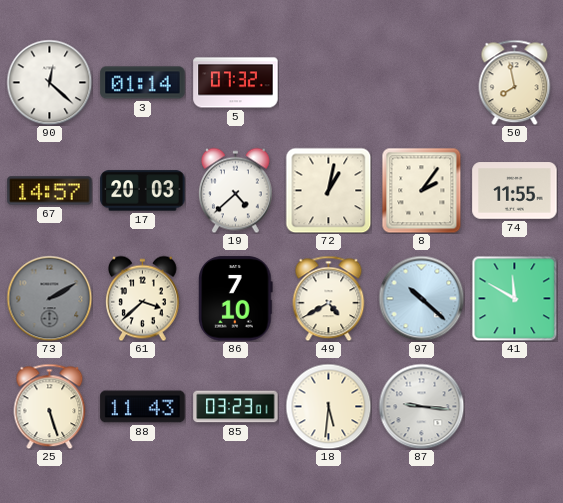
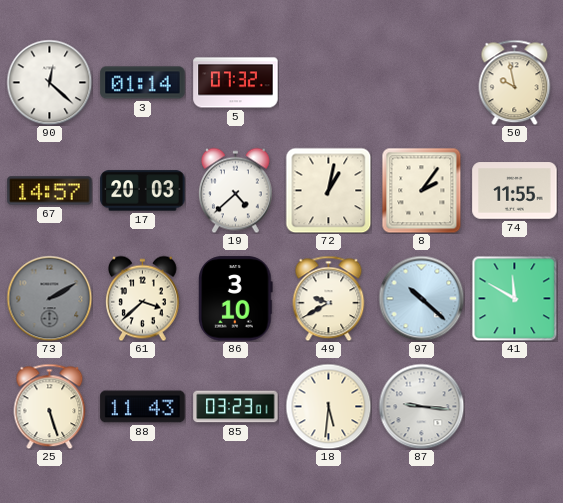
50: 7:58 -> 9:58
86: 7:10 -> 3:10
49: 4:40 -> 9:40
